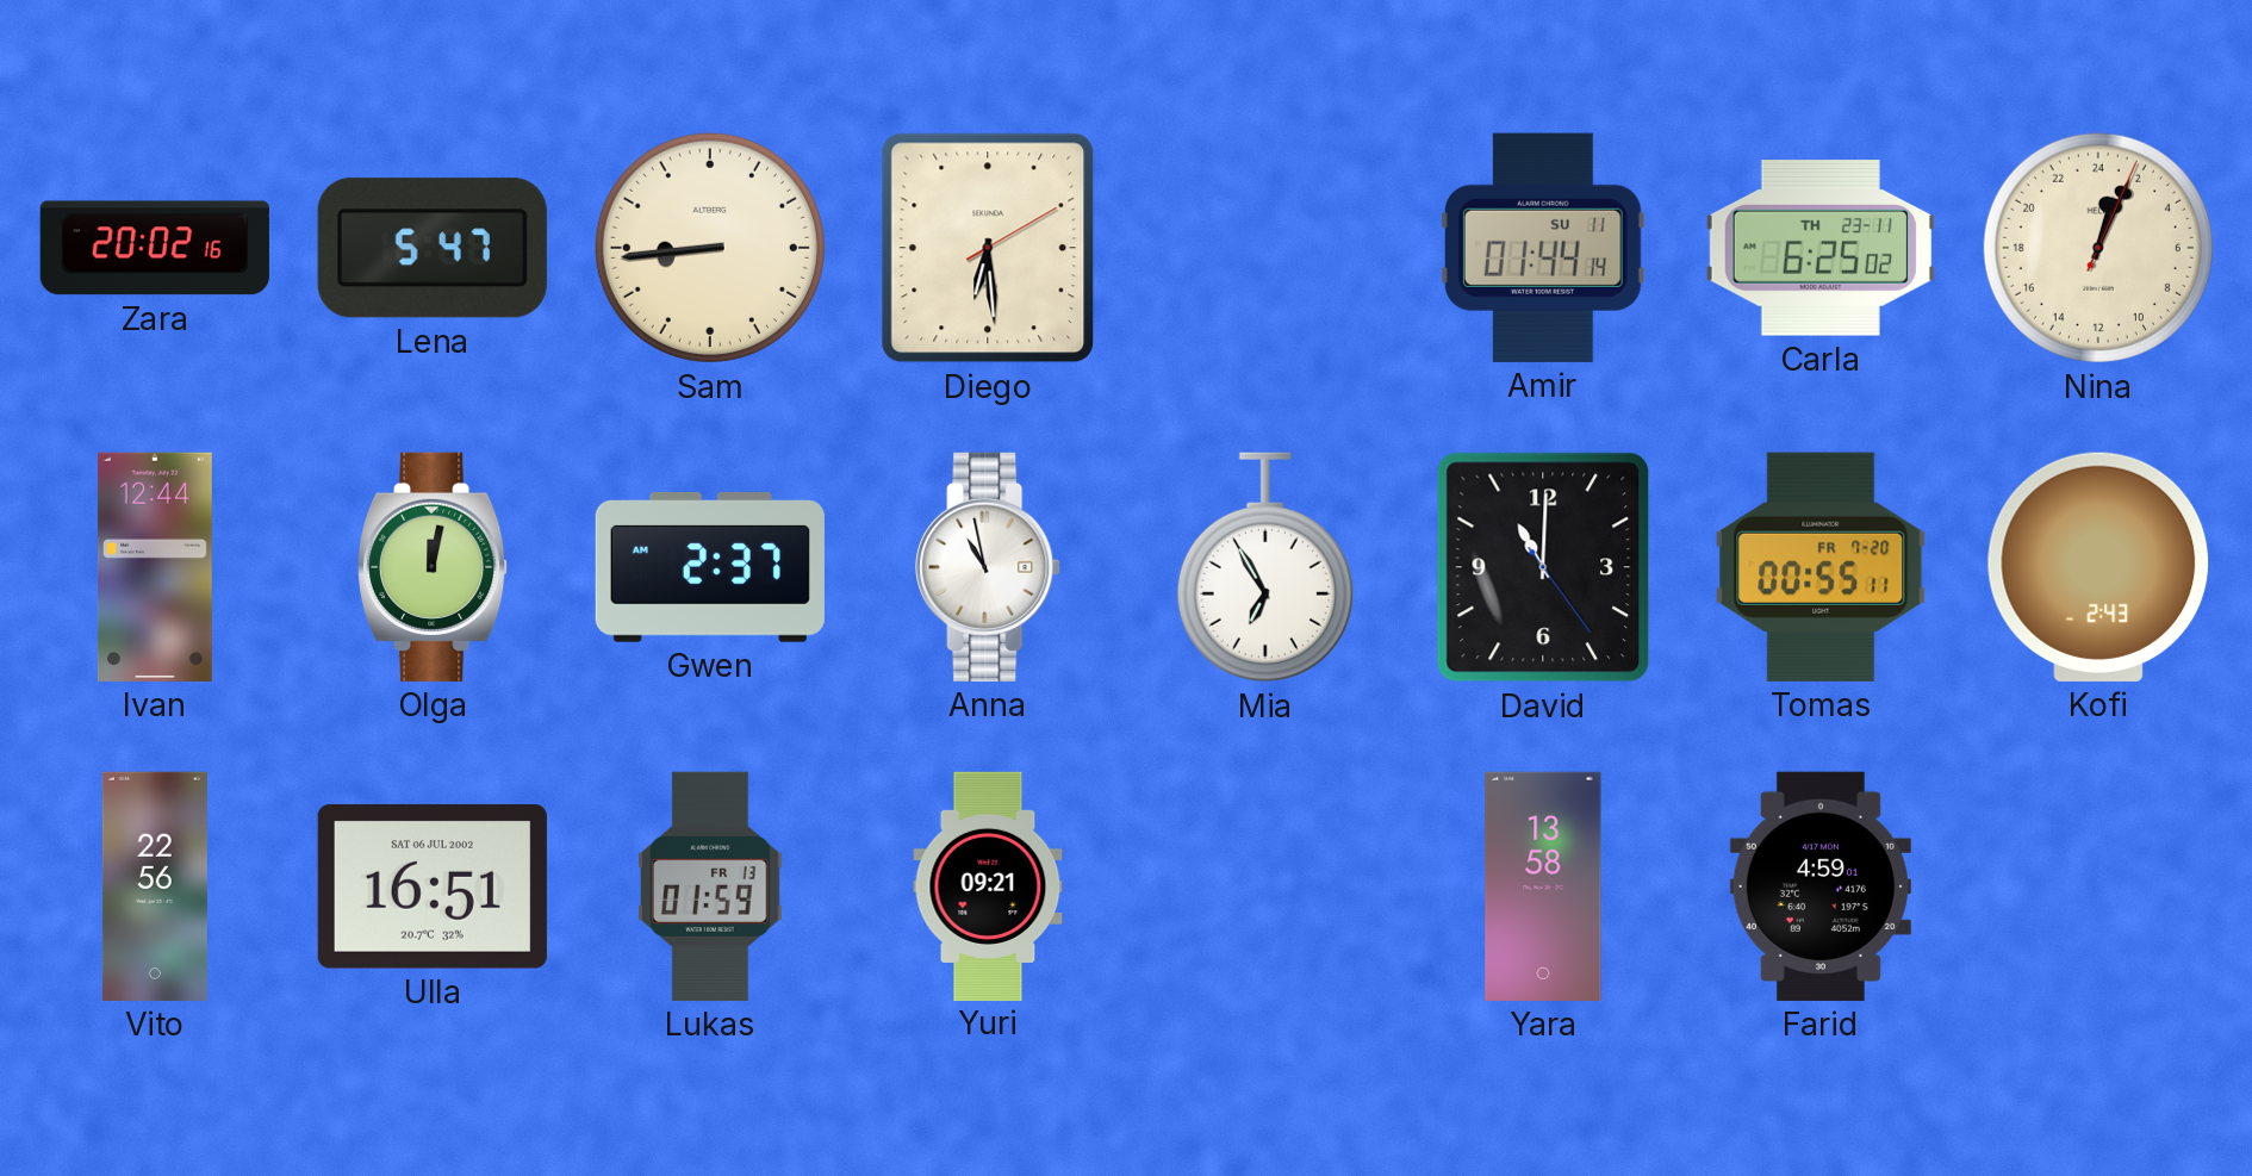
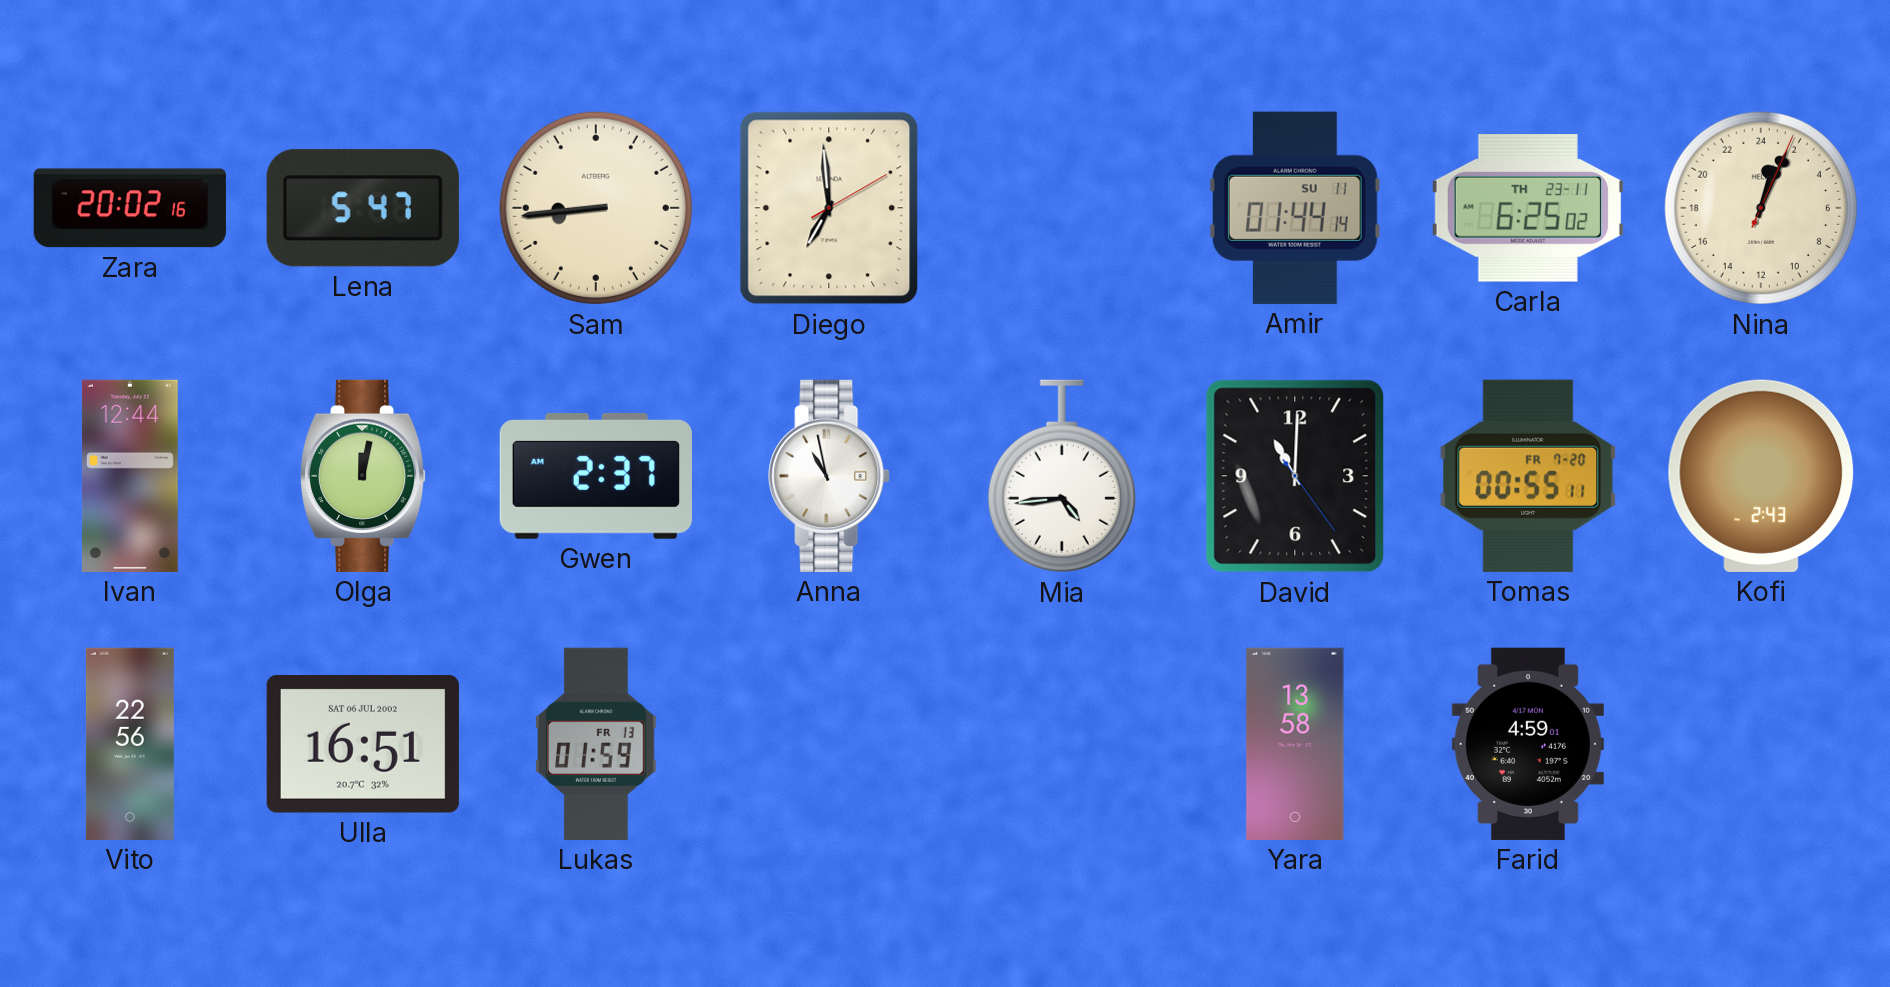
Diego: 6:29 -> 6:59
Mia: 6:55 -> 4:44
Yuri: 09:21 -> none
